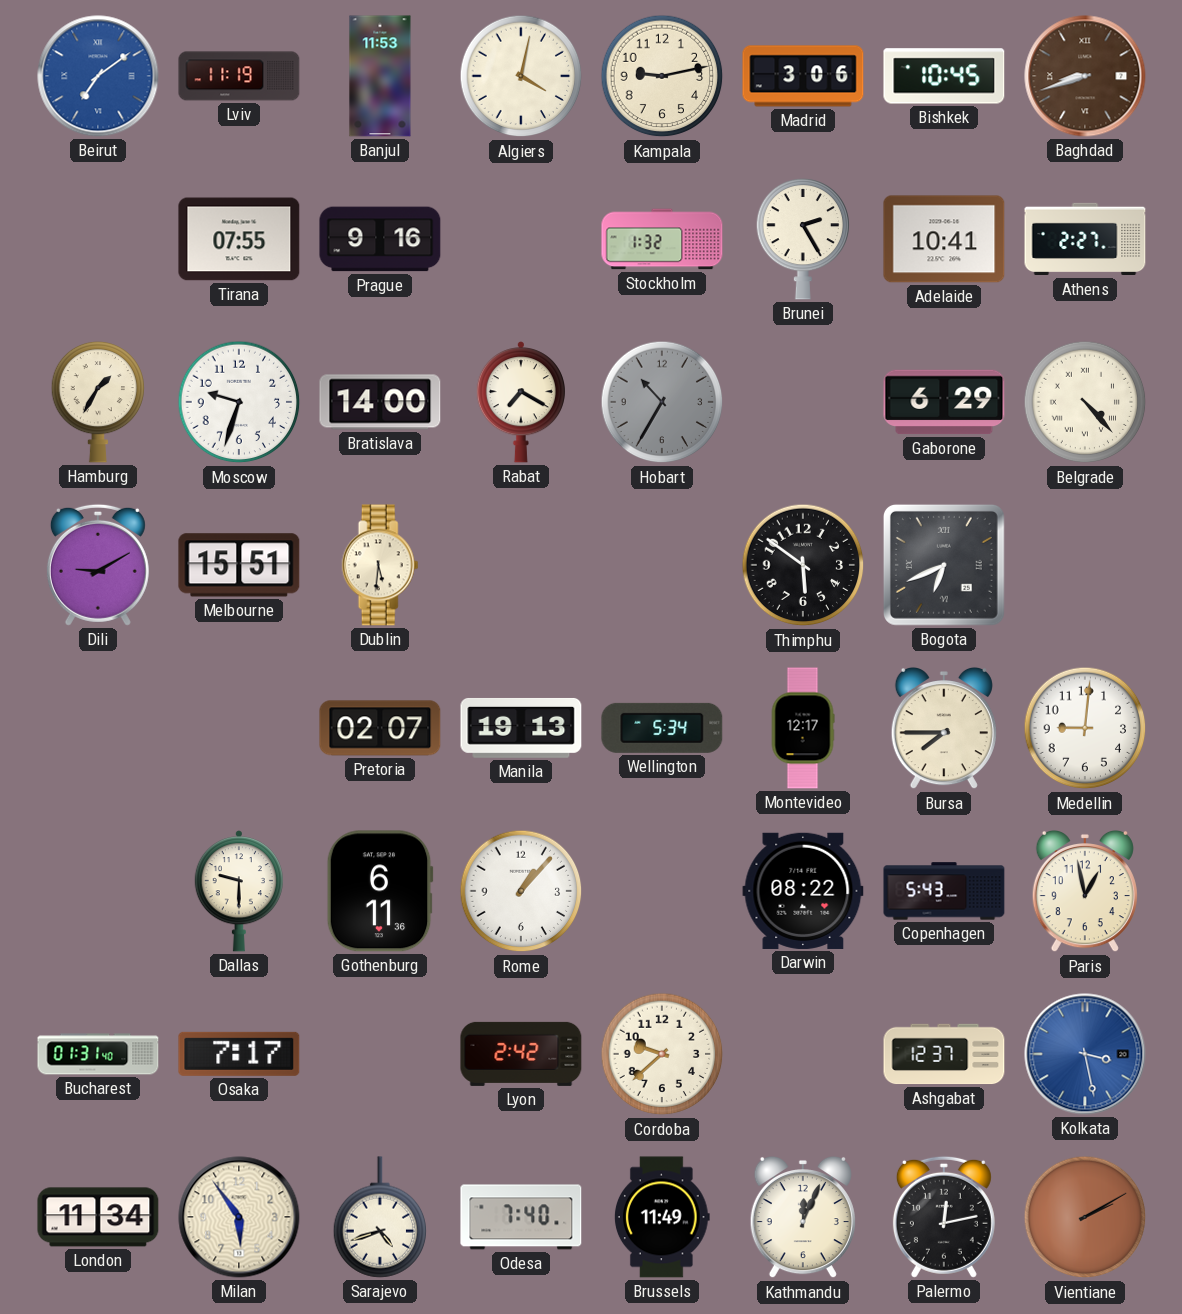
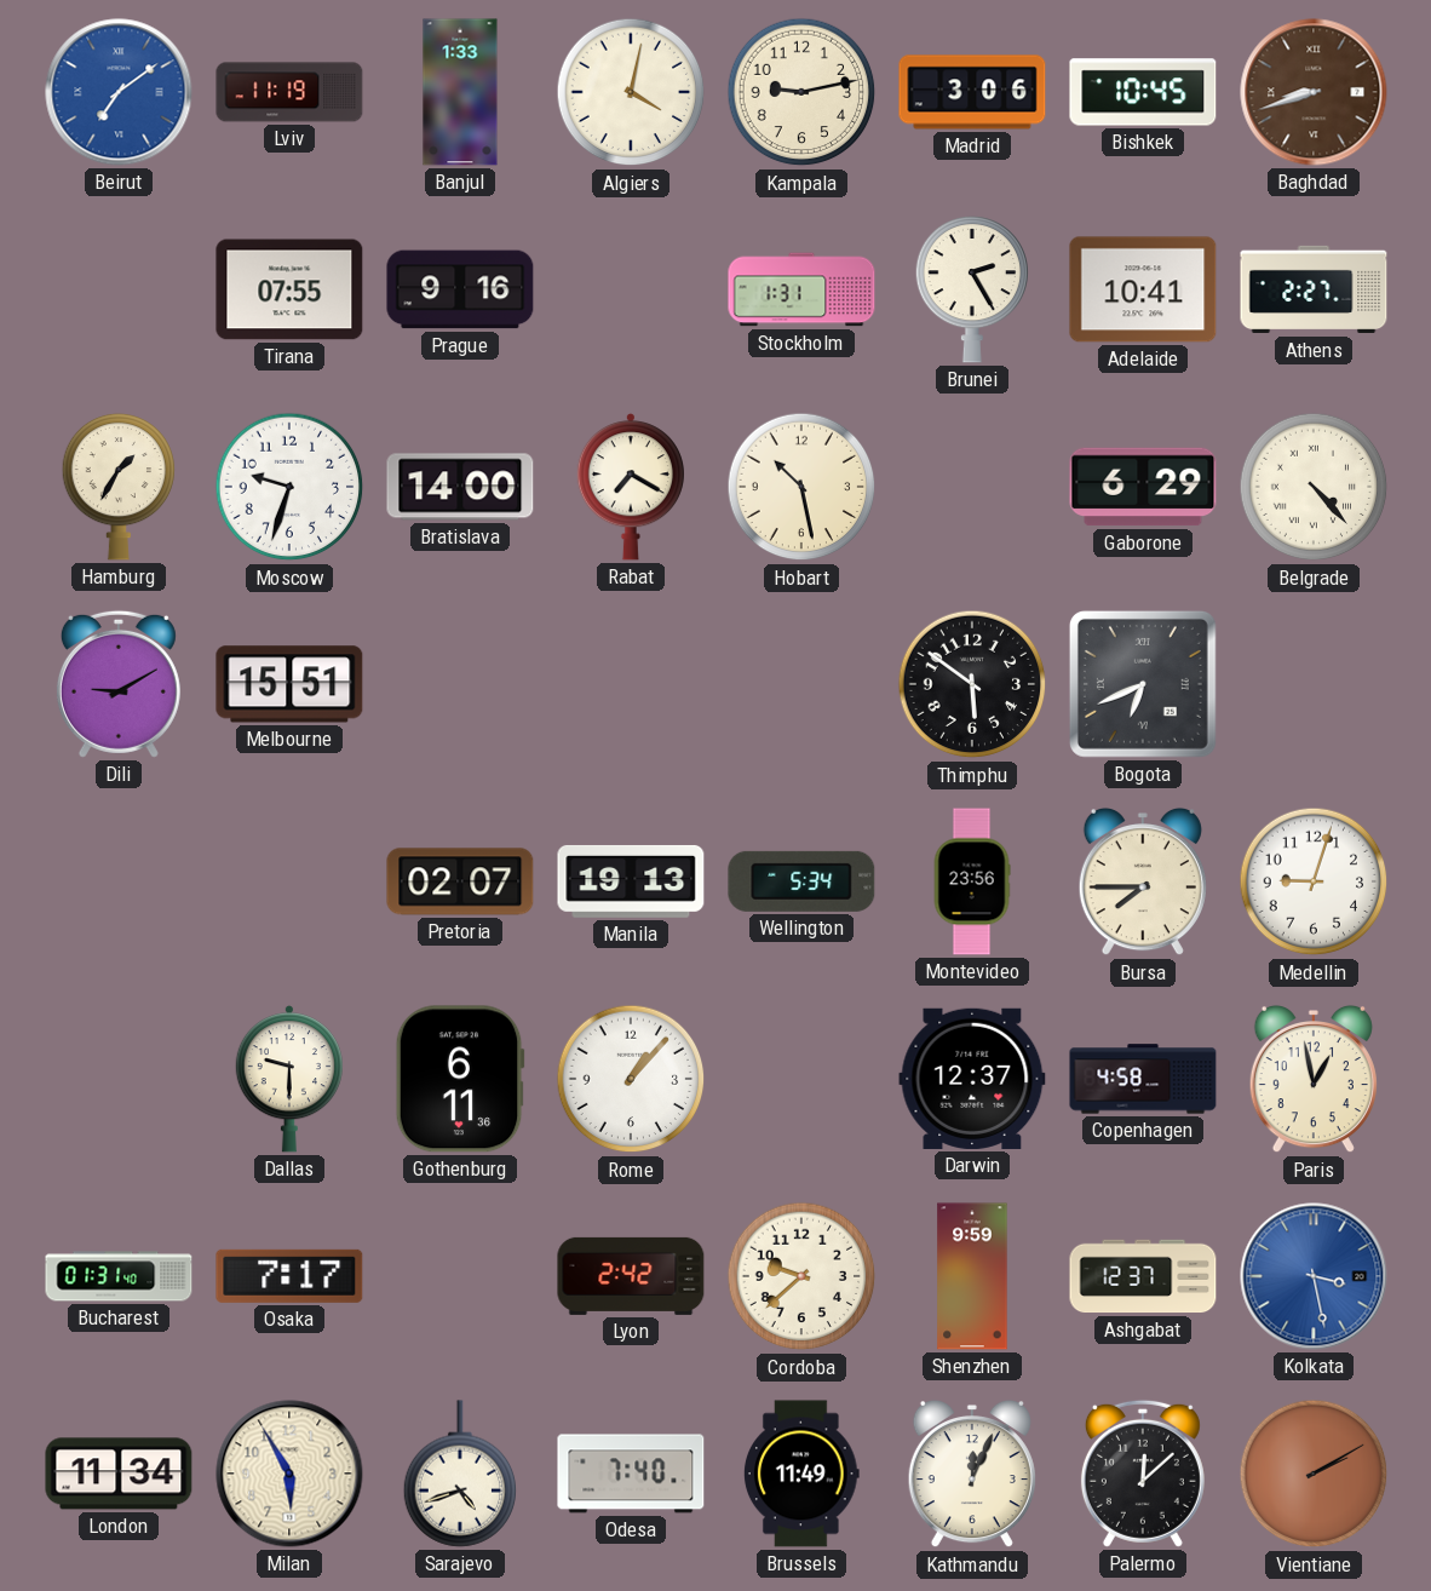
Banjul: 11:53 -> 1:33
Stockholm: 1:32 -> 1:31
Hobart: 10:35 -> 10:28
Hobart dial: grey -> cream
Dublin: 5:31 -> none
Montevideo: 12:17 -> 23:56
Medellin: 9:01 -> 9:03
Darwin: 08:22 -> 12:37
Copenhagen: 5:43 -> 4:58
Shenzhen: none -> 9:59
Milan: 5:54 -> 5:55
Palermo: 12:13 -> 12:08
